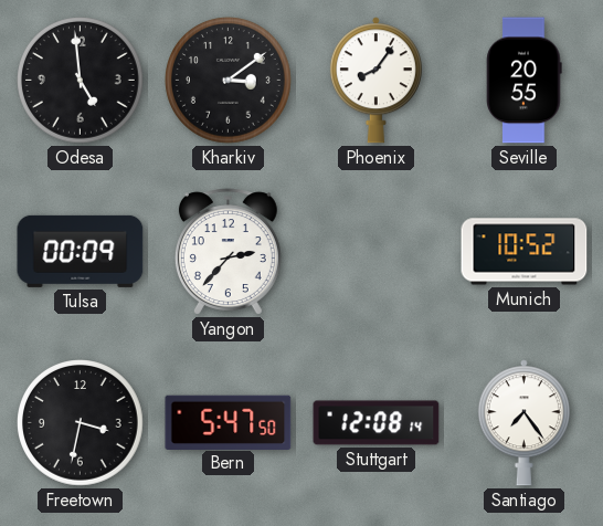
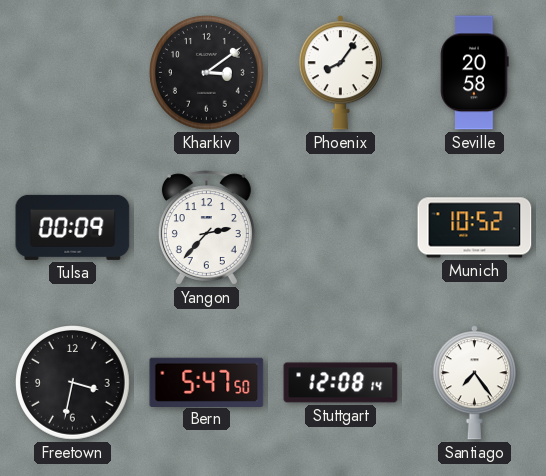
Odesa: 4:59 -> none
Seville: 20:55 -> 20:58
